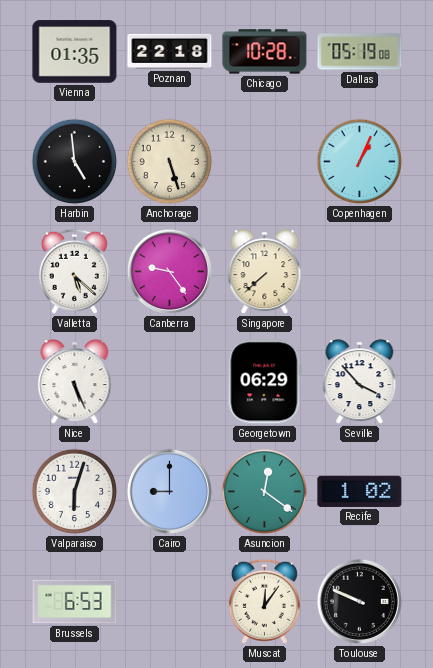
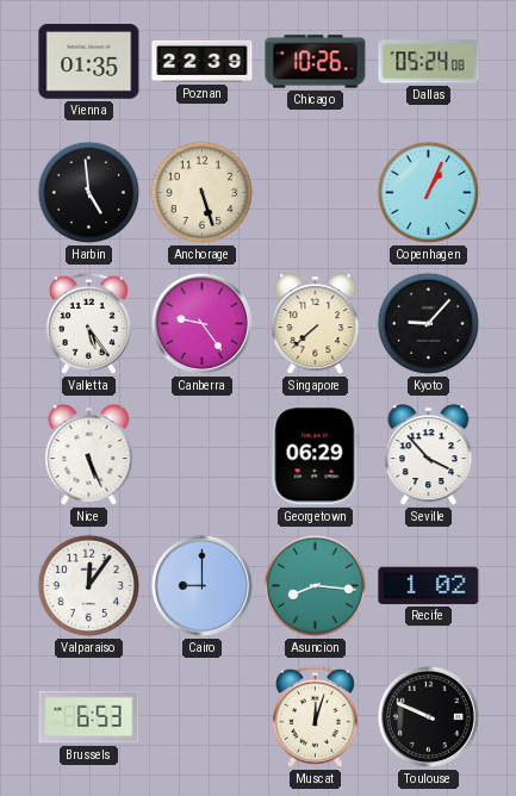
Poznan: 22:18 -> 22:39
Chicago: 10:28 -> 10:26
Dallas: 05:19 -> 05:24
Valletta: 5:22 -> 5:24
Kyoto: none -> 9:07
Valparaiso: 6:03 -> 12:06
Asuncion: 12:21 -> 8:16
Muscat: 12:06 -> 12:03
